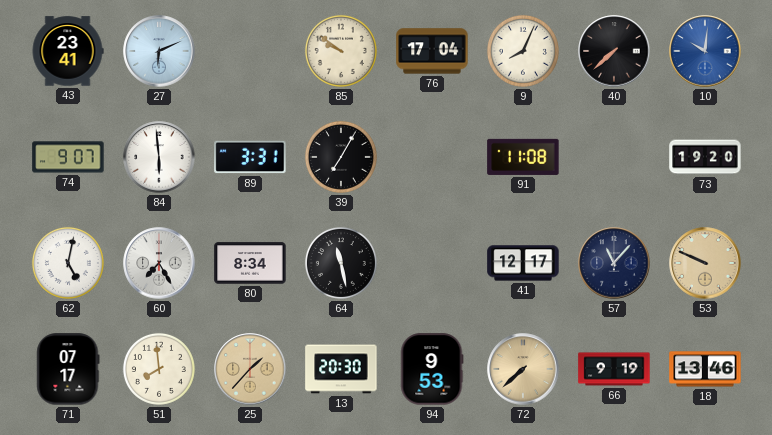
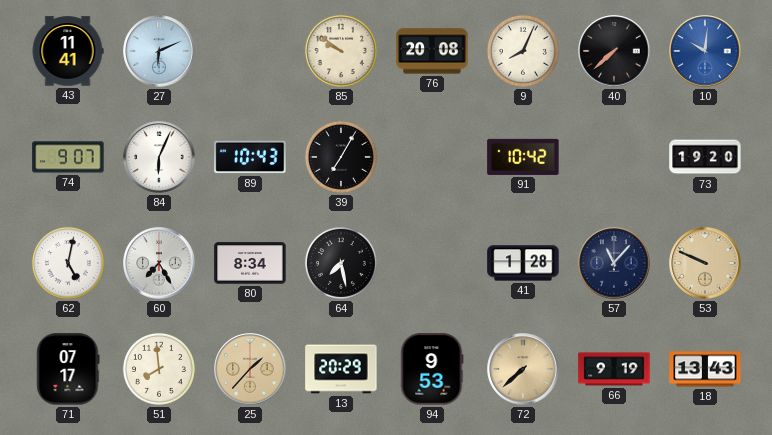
43: 23:41 -> 11:41
76: 17:04 -> 20:08
84: 5:59 -> 6:04
89: 3:31 -> 10:43
91: 11:08 -> 10:42
64: 11:28 -> 7:28
41: 12:17 -> 1:28
13: 20:30 -> 20:29
18: 13:46 -> 13:43
